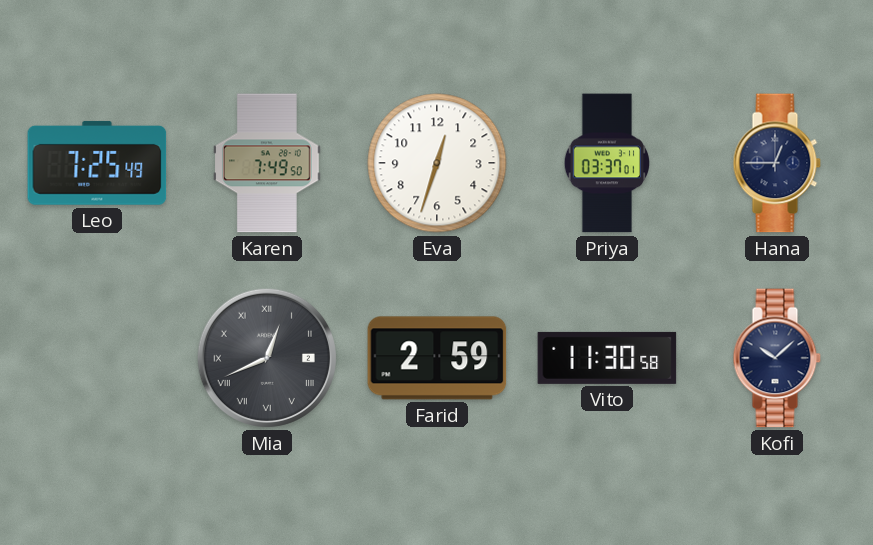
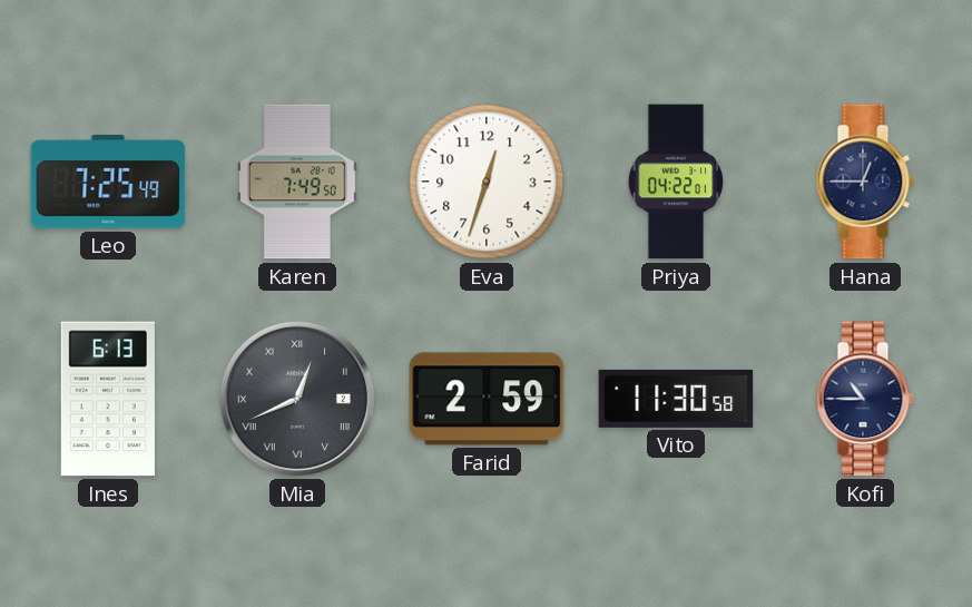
Priya: 03:37 -> 04:22
Ines: none -> 6:13
Kofi: 10:08 -> 10:45
